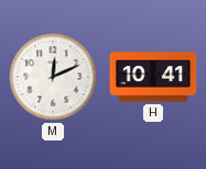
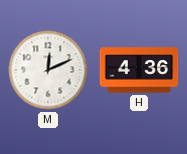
H: 10:41 -> 4:36
